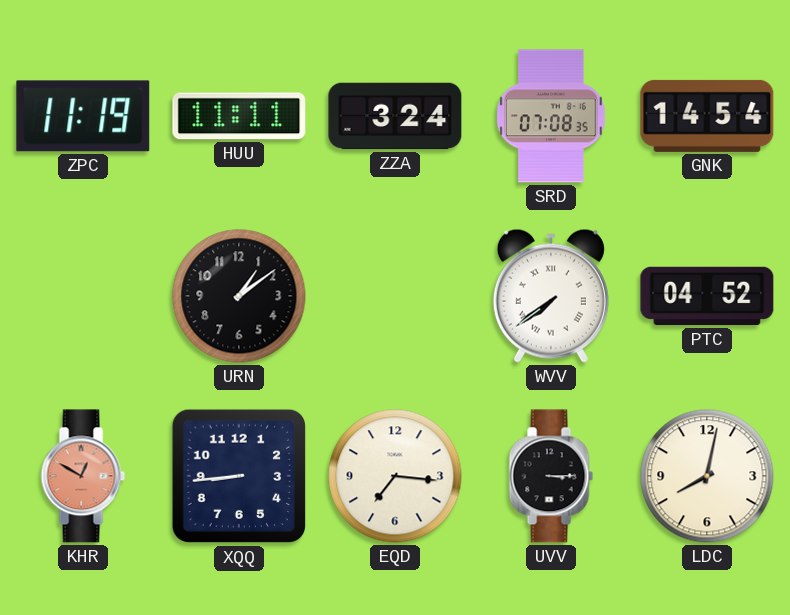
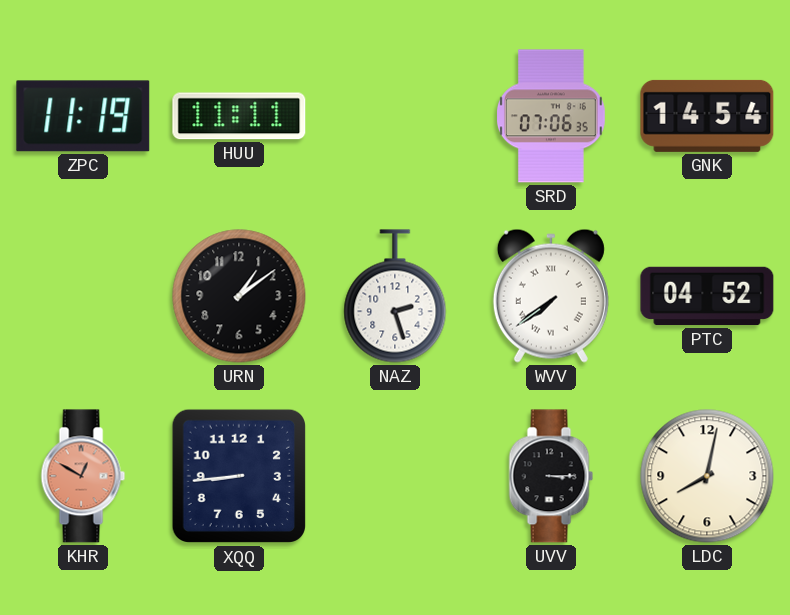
ZZA: 3:24 -> none
SRD: 07:08 -> 07:06
NAZ: none -> 2:27
EQD: 7:16 -> none
